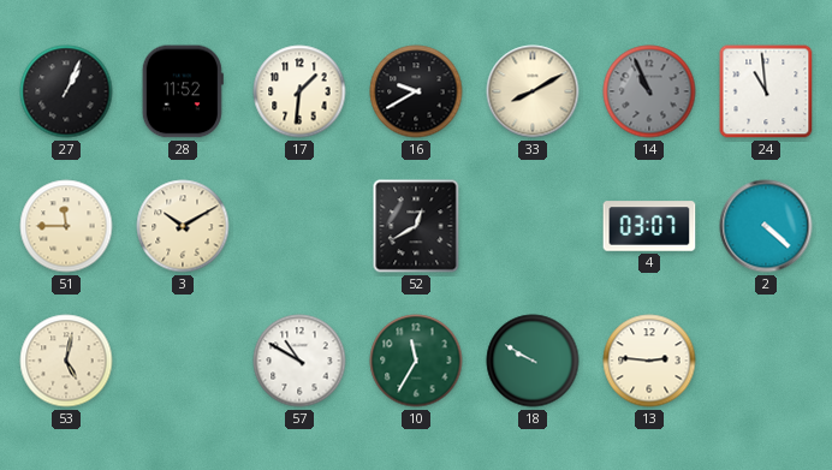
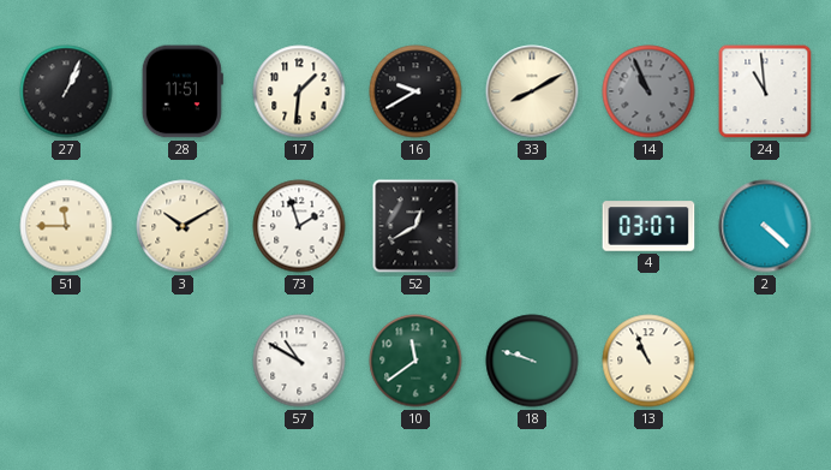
28: 11:52 -> 11:51
73: none -> 1:57
53: 5:02 -> none
10: 11:35 -> 11:39
18: 9:50 -> 9:48
13: 2:46 -> 10:56
